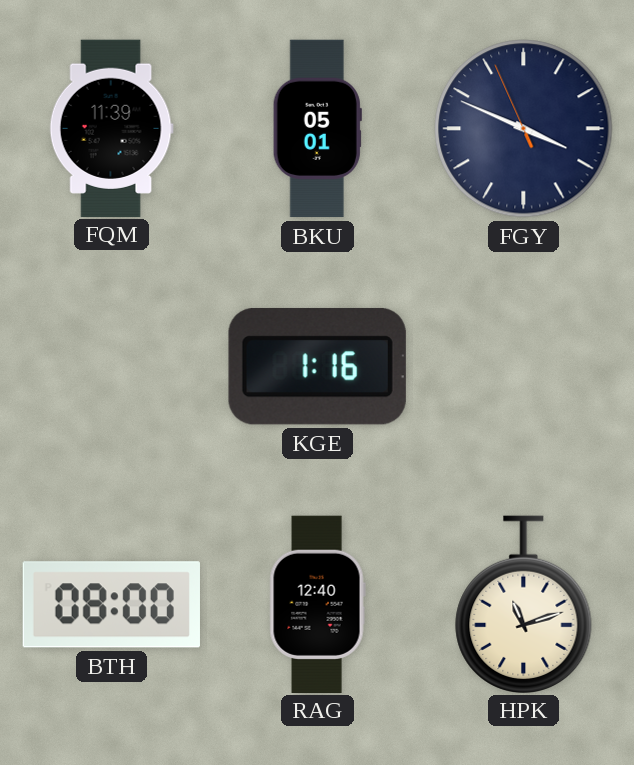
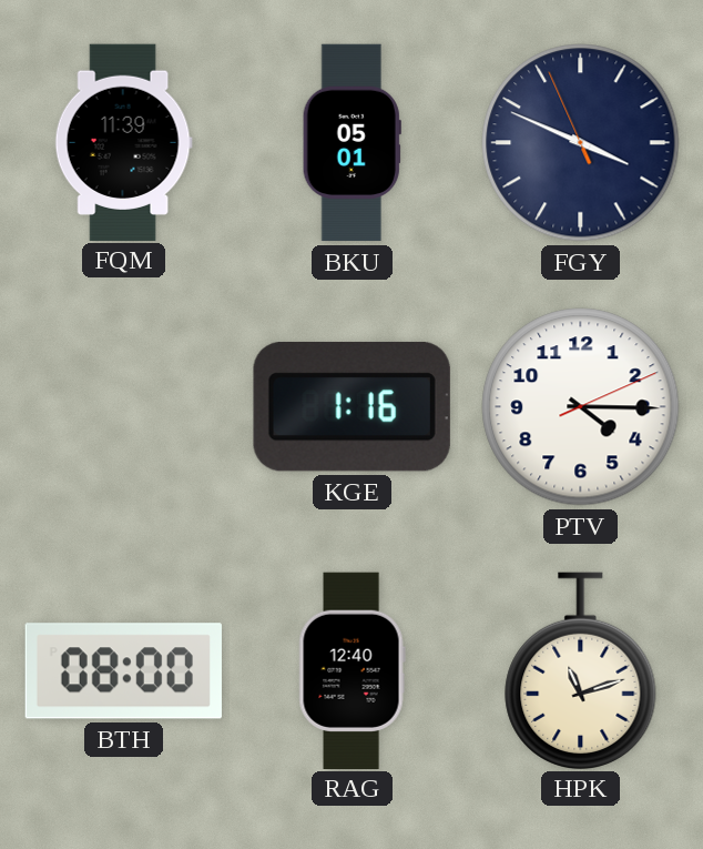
PTV: none -> 4:15
